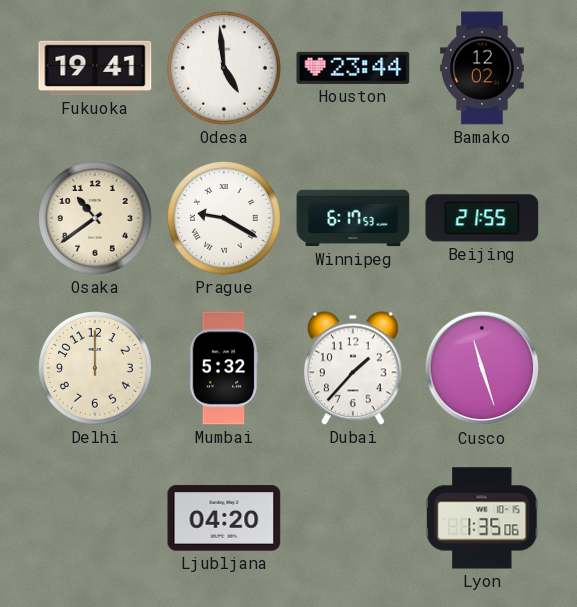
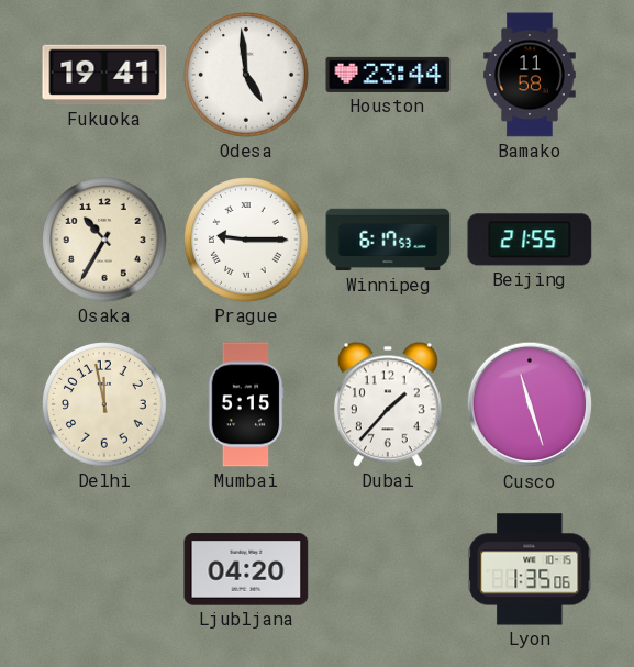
Bamako: 12:02 -> 11:58
Osaka: 10:39 -> 10:35
Prague: 9:20 -> 9:15
Delhi: 12:00 -> 11:58
Mumbai: 5:32 -> 5:15
